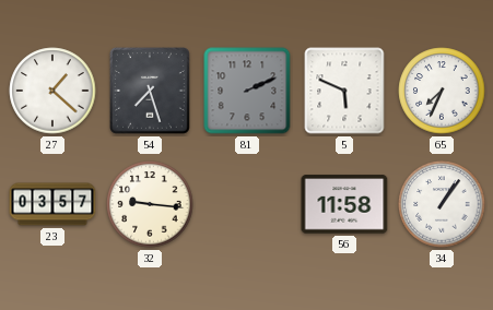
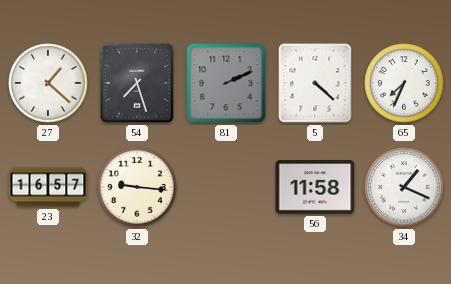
5: 5:49 -> 4:22
23: 03:57 -> 16:57
34: 1:06 -> 1:19
